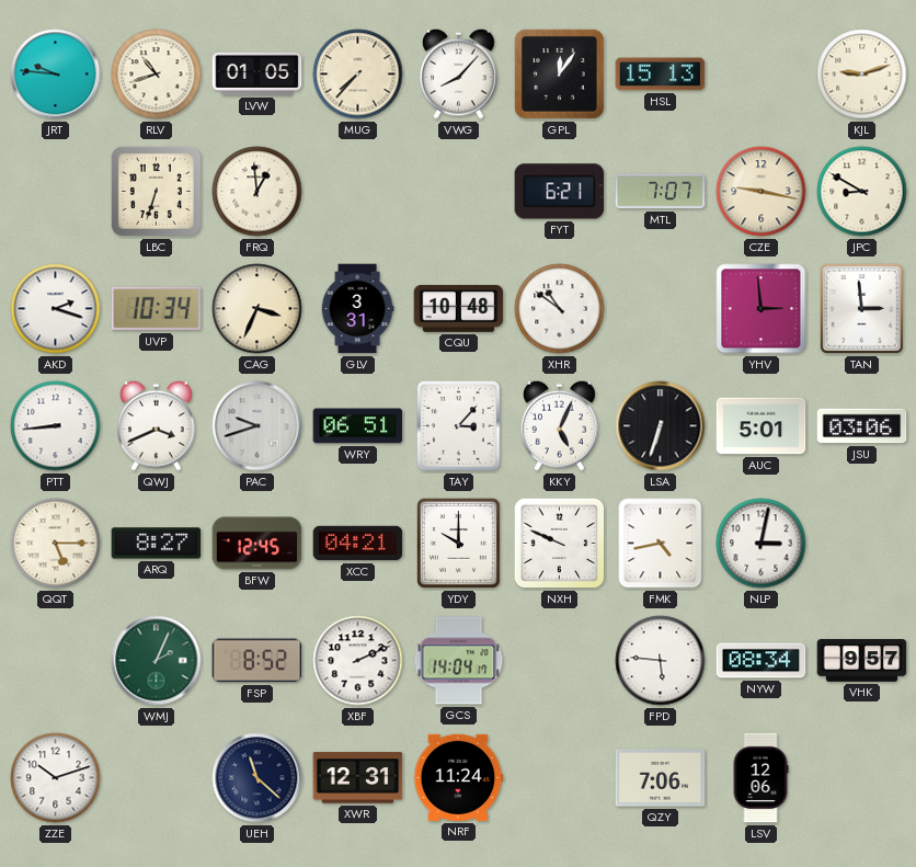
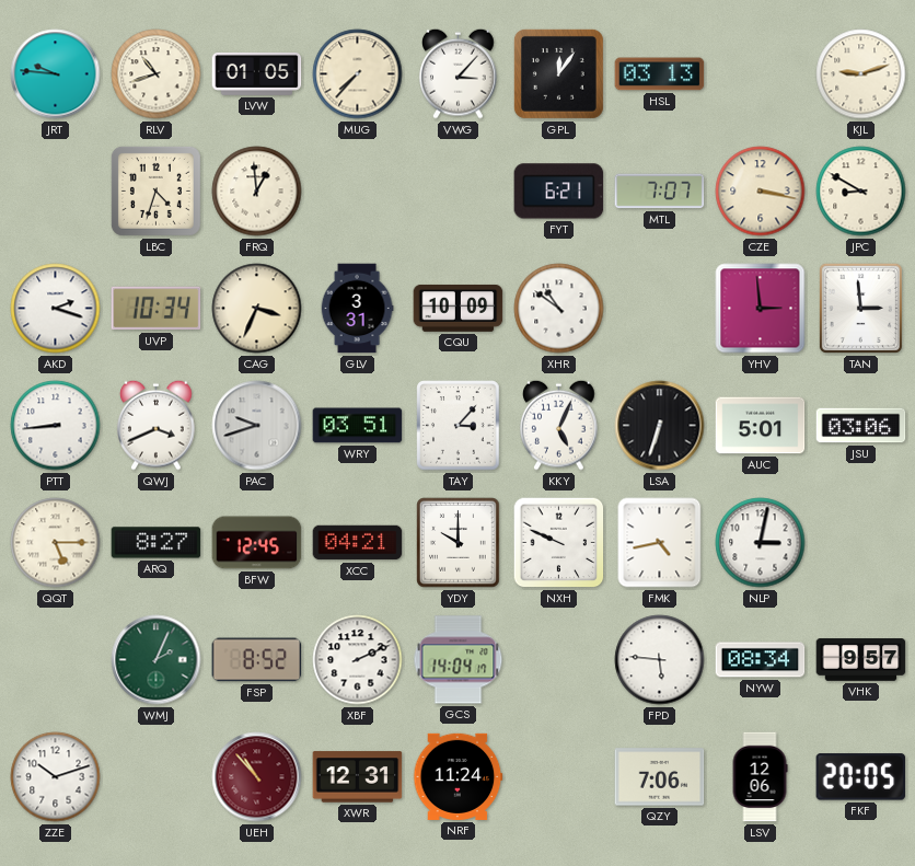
VWG: 8:07 -> 3:07
HSL: 15:13 -> 03:13
LBC: 6:33 -> 4:33
CZE: 9:17 -> 3:17
CQU: 10:48 -> 10:09
WRY: 06:51 -> 03:51
UEH: 11:22 -> 10:53
UEH dial: navy -> burgundy
FKF: none -> 20:05
